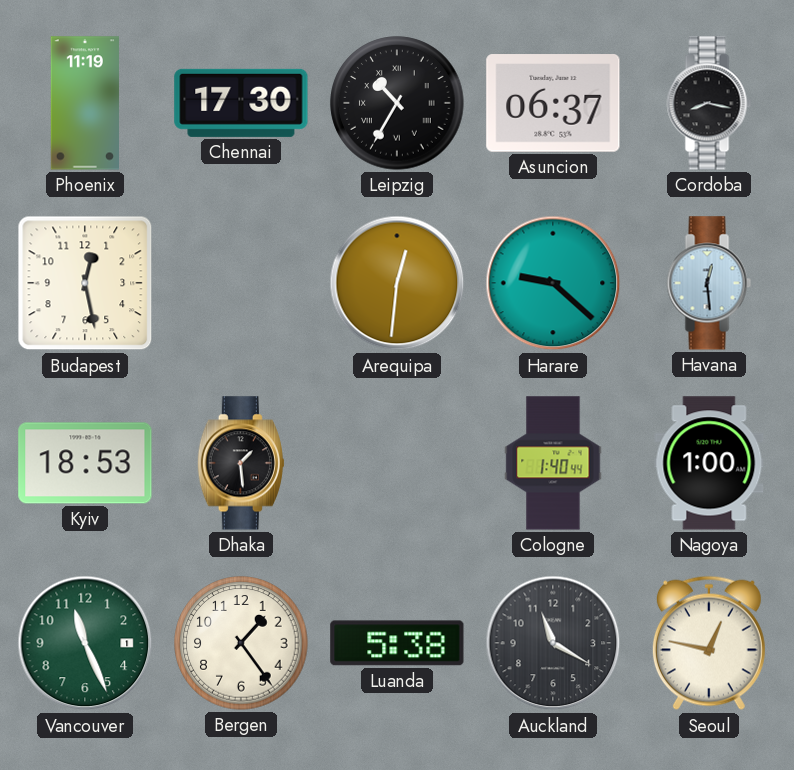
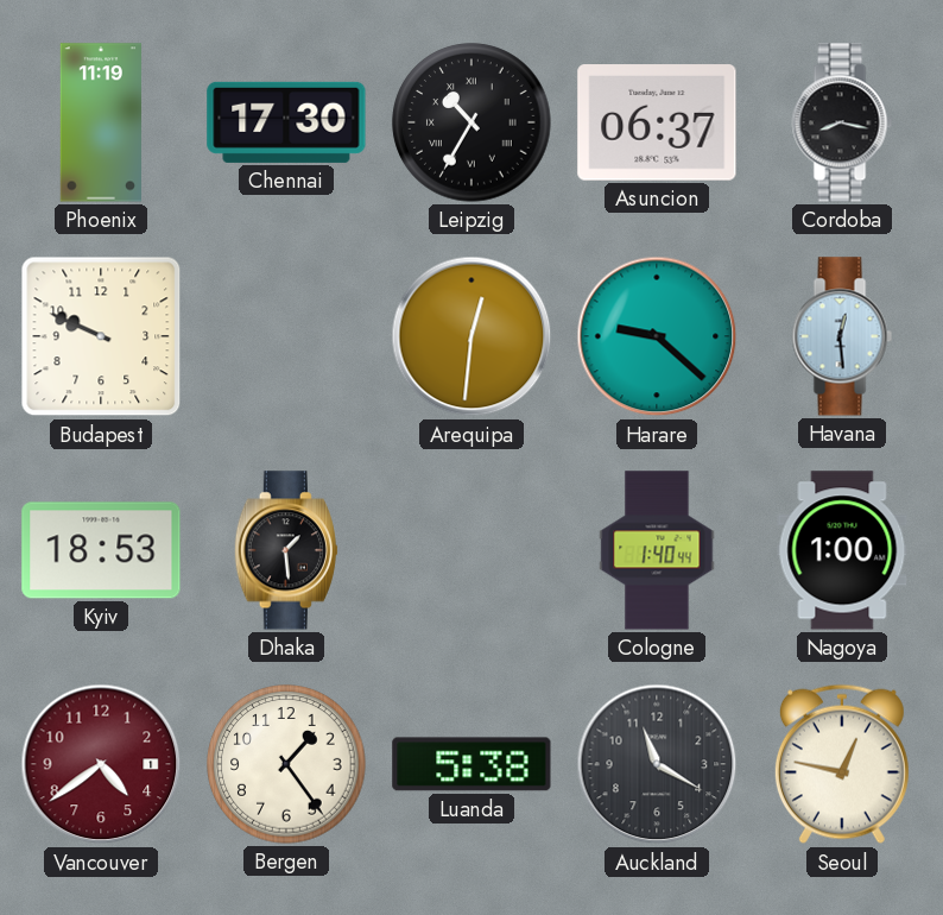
Budapest: 12:28 -> 9:49
Vancouver: 11:26 -> 4:39
Vancouver dial: green -> burgundy
